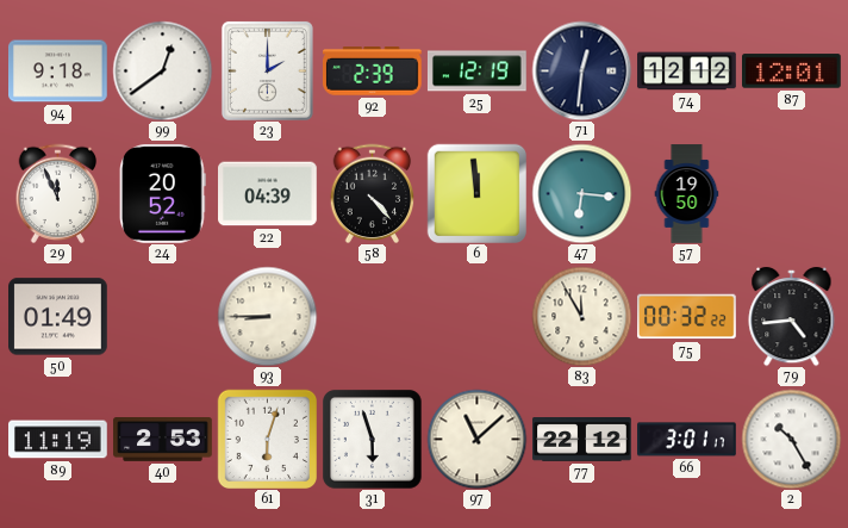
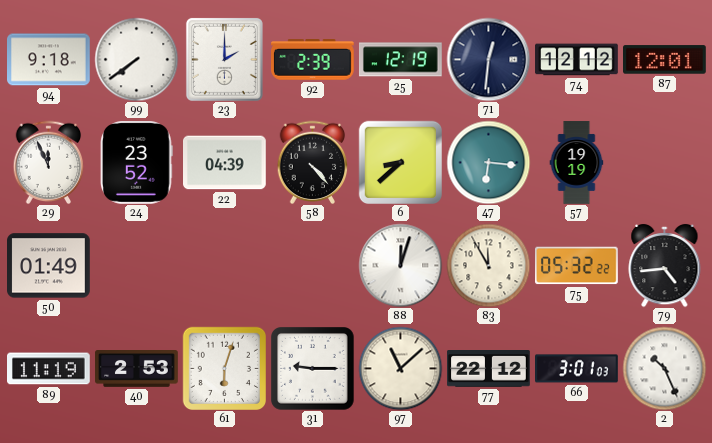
99: 12:39 -> 7:39
24: 20:52 -> 23:52
6: 11:59 -> 8:38
57: 19:50 -> 19:19
93: 8:45 -> none
88: none -> 12:03
75: 00:32 -> 05:32
31: 5:57 -> 9:15
66: 3:01:17 -> 3:01:03
2: 10:25 -> 10:26
